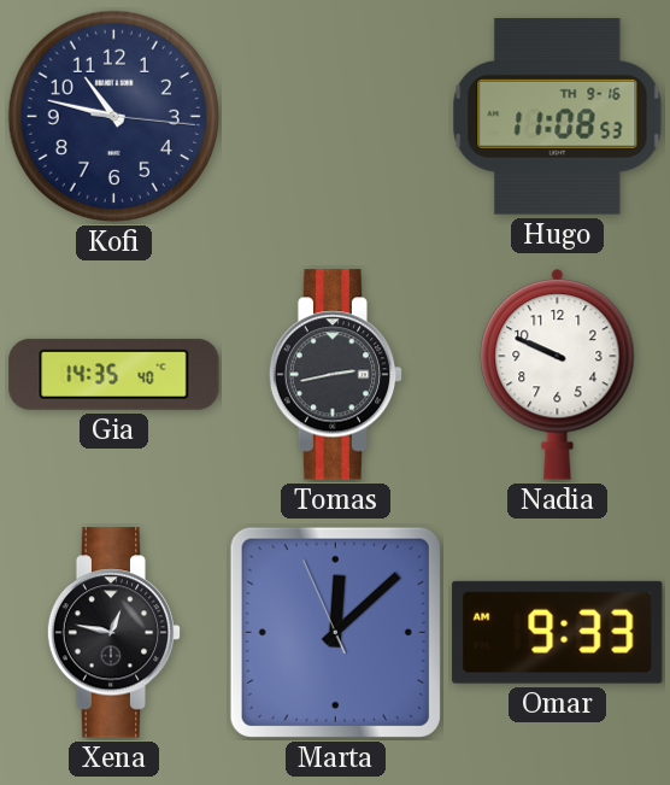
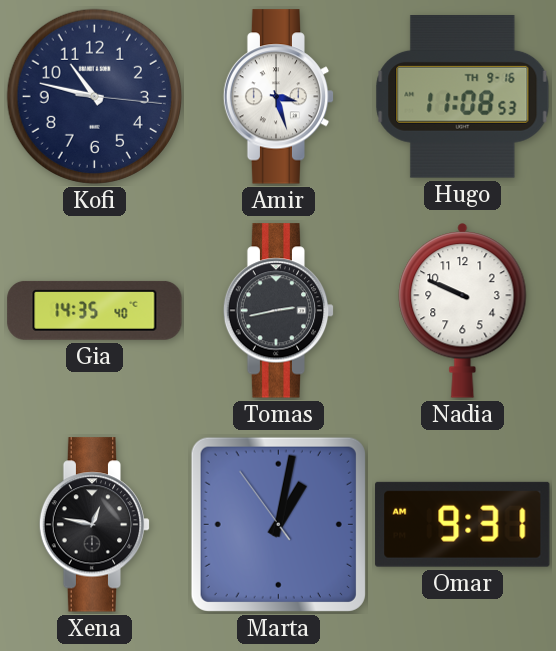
Amir: none -> 3:27
Marta: 12:07 -> 1:01
Omar: 9:33 -> 9:31
